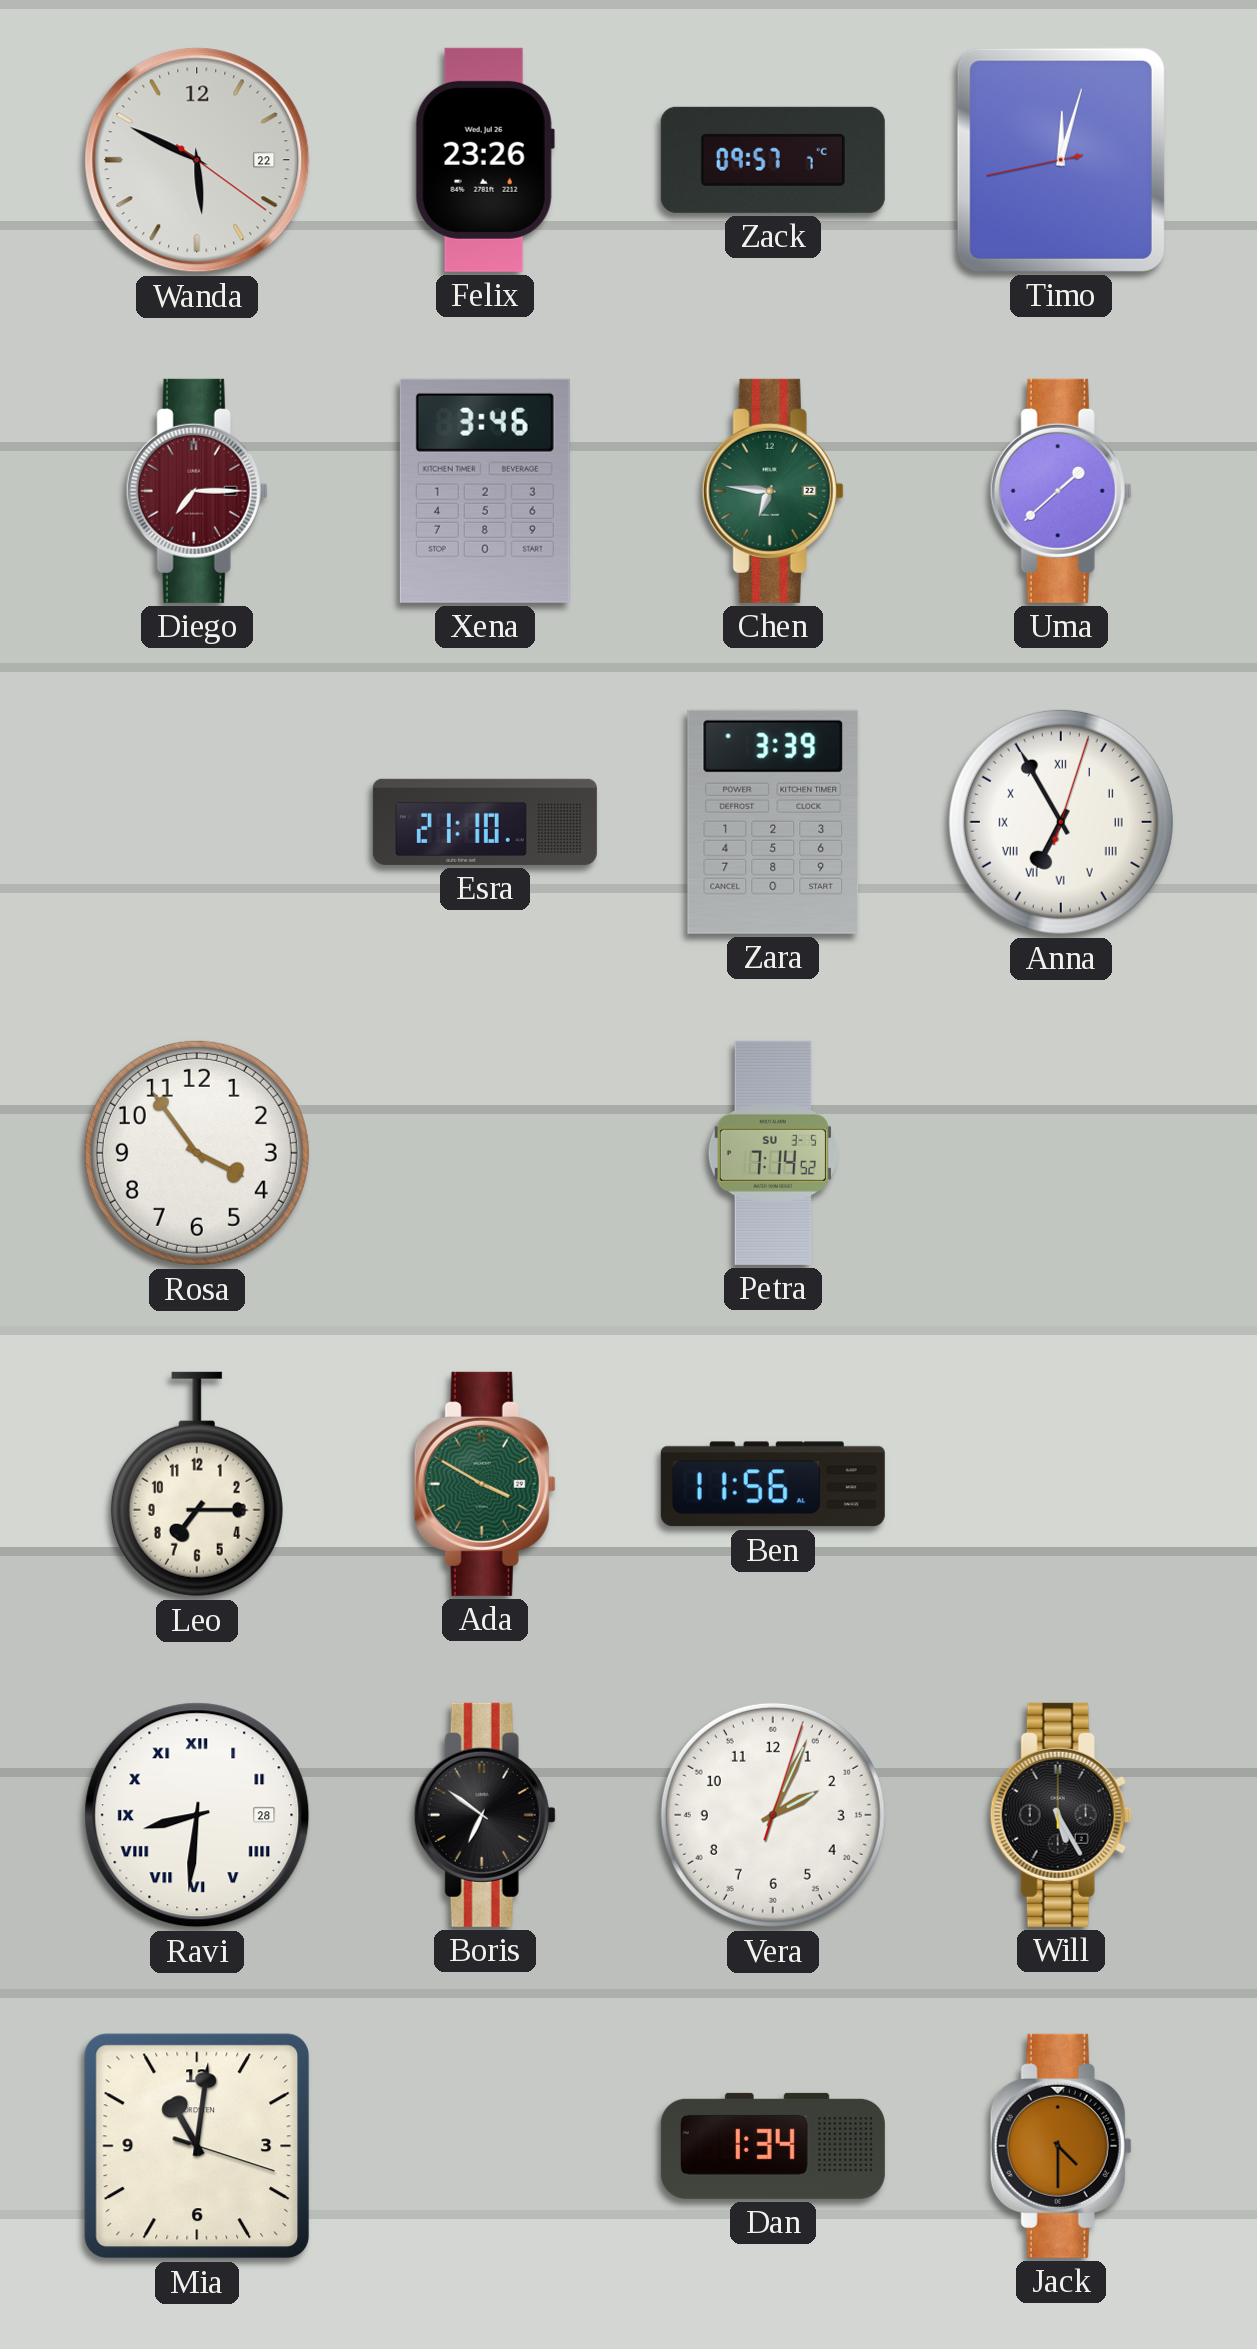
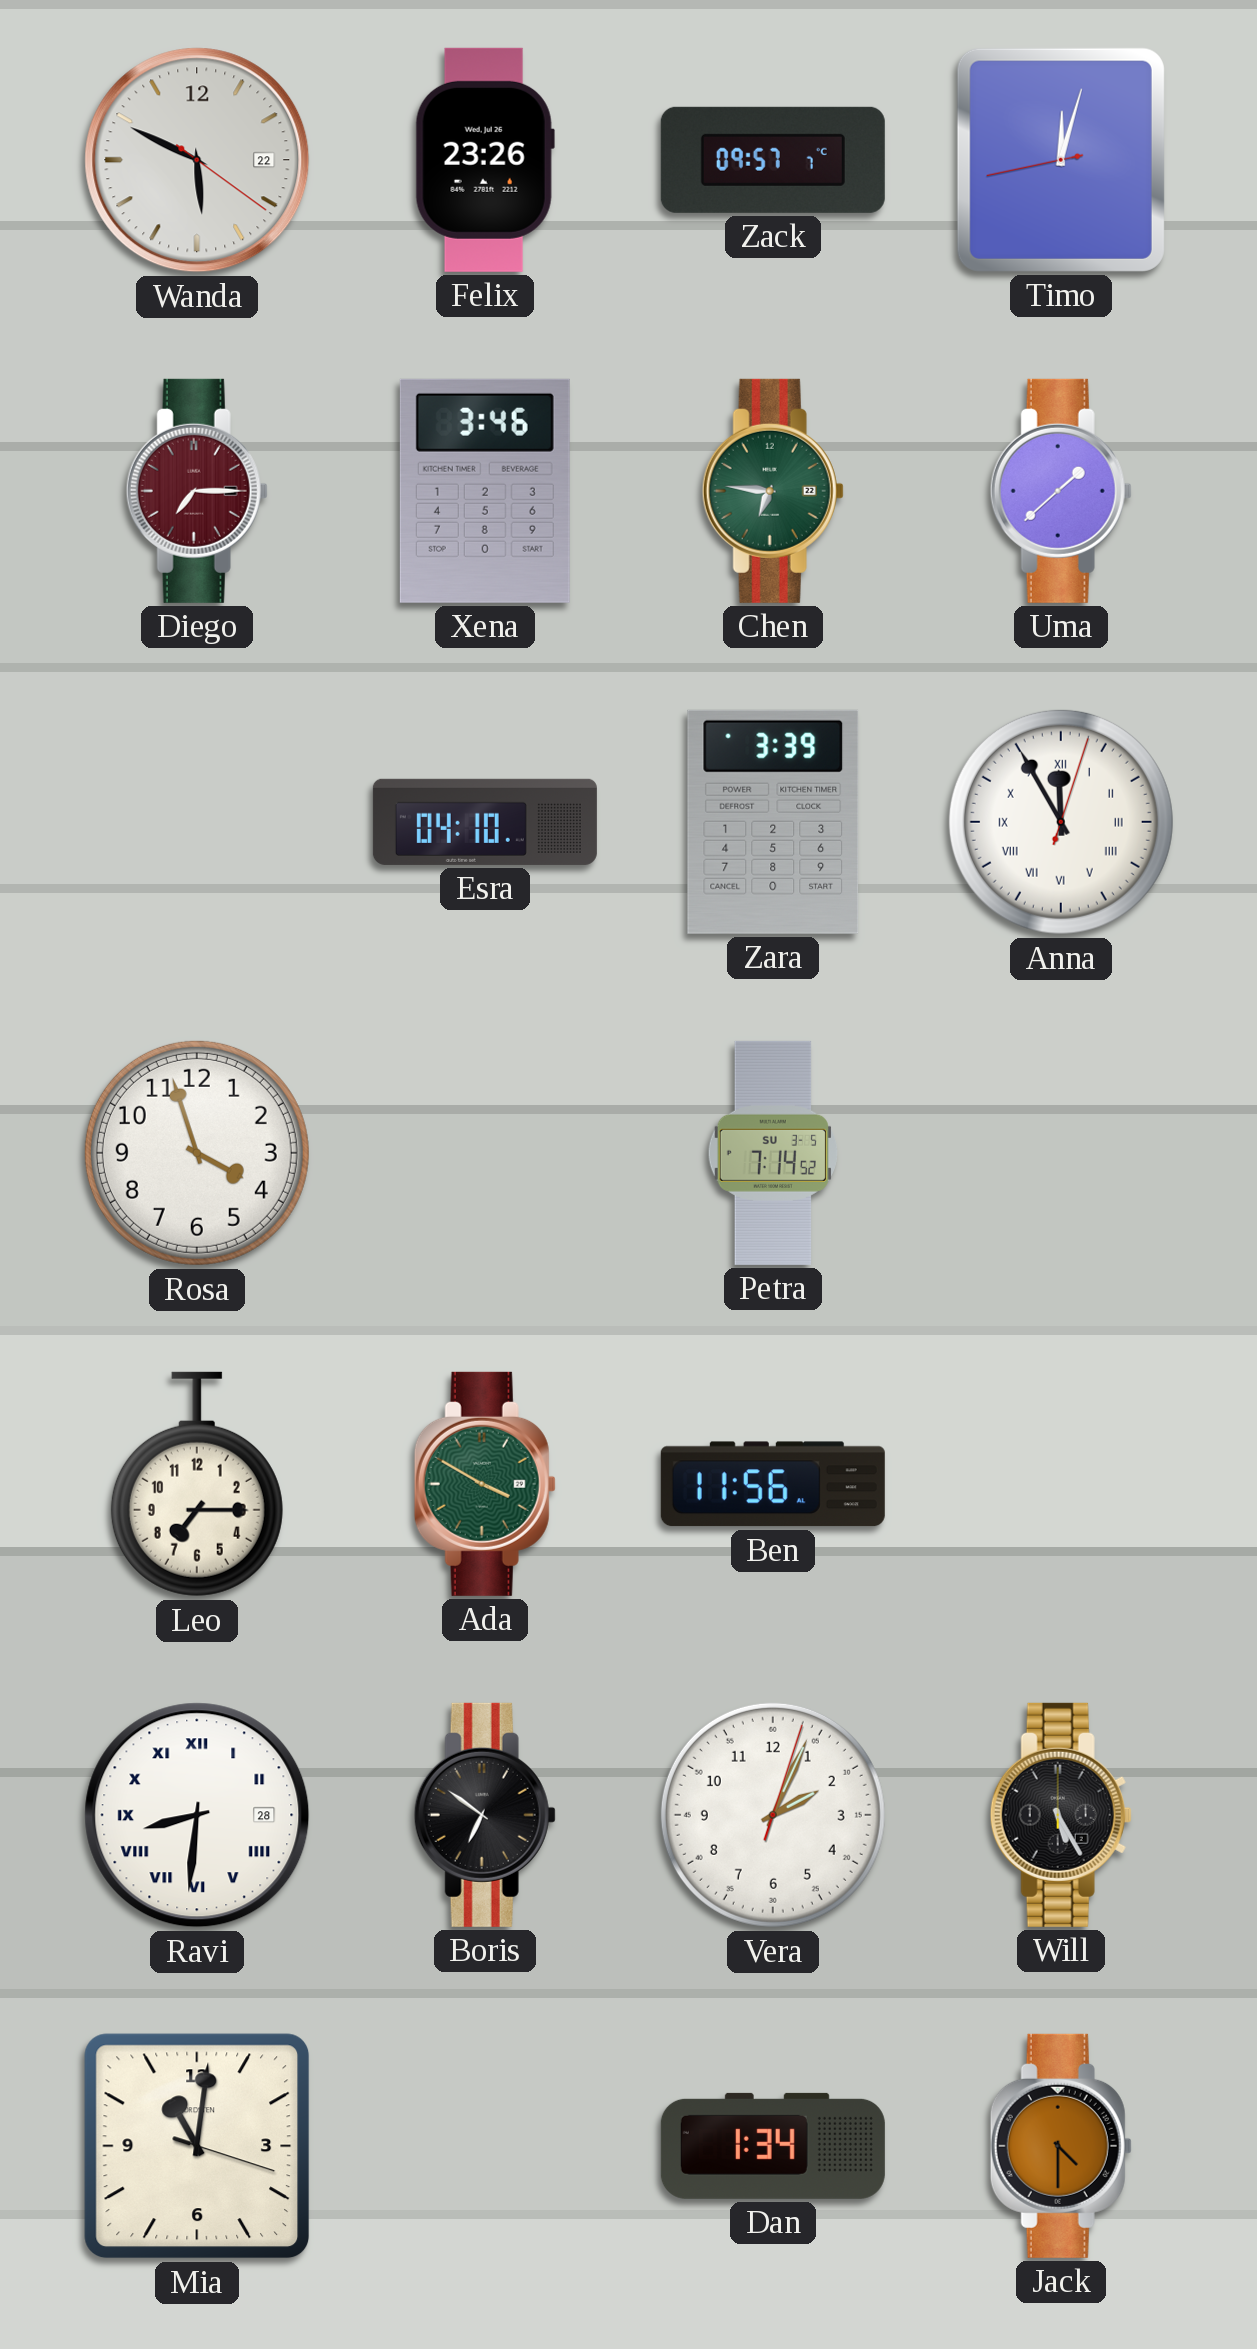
Esra: 21:10 -> 04:10
Anna: 6:55 -> 11:55
Rosa: 3:54 -> 3:57
